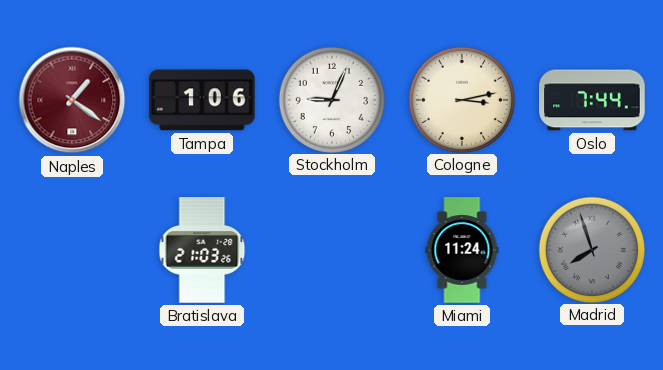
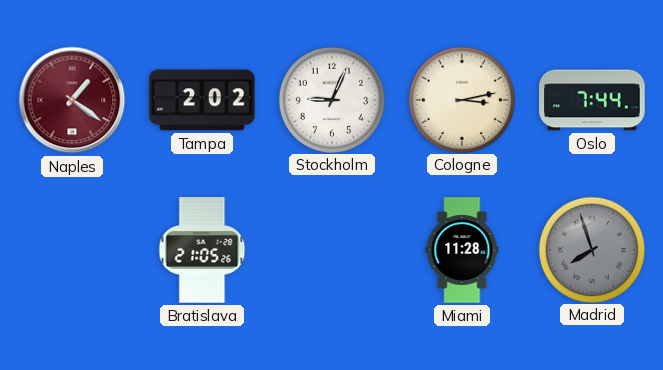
Tampa: 1:06 -> 2:02
Bratislava: 21:03 -> 21:05
Miami: 11:24 -> 11:28
